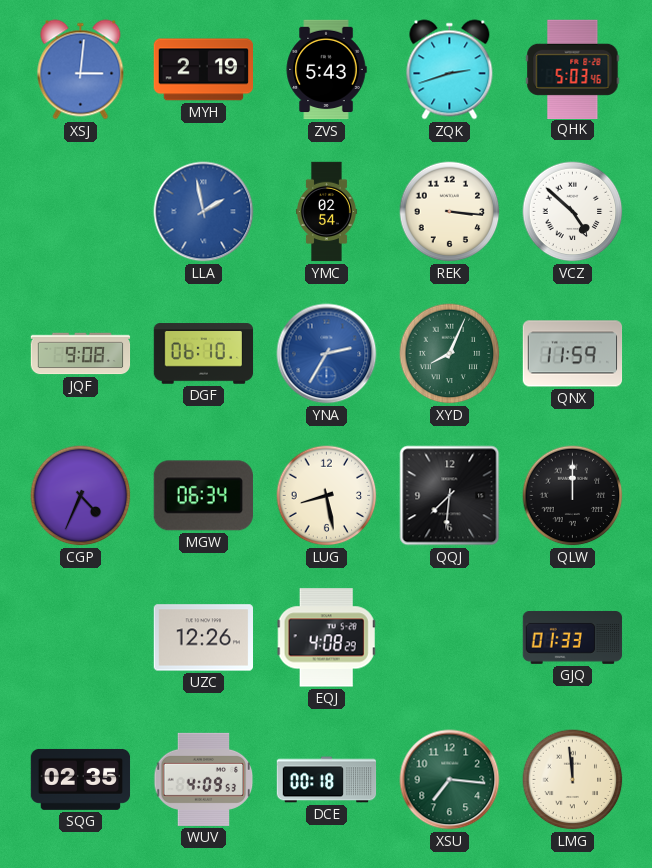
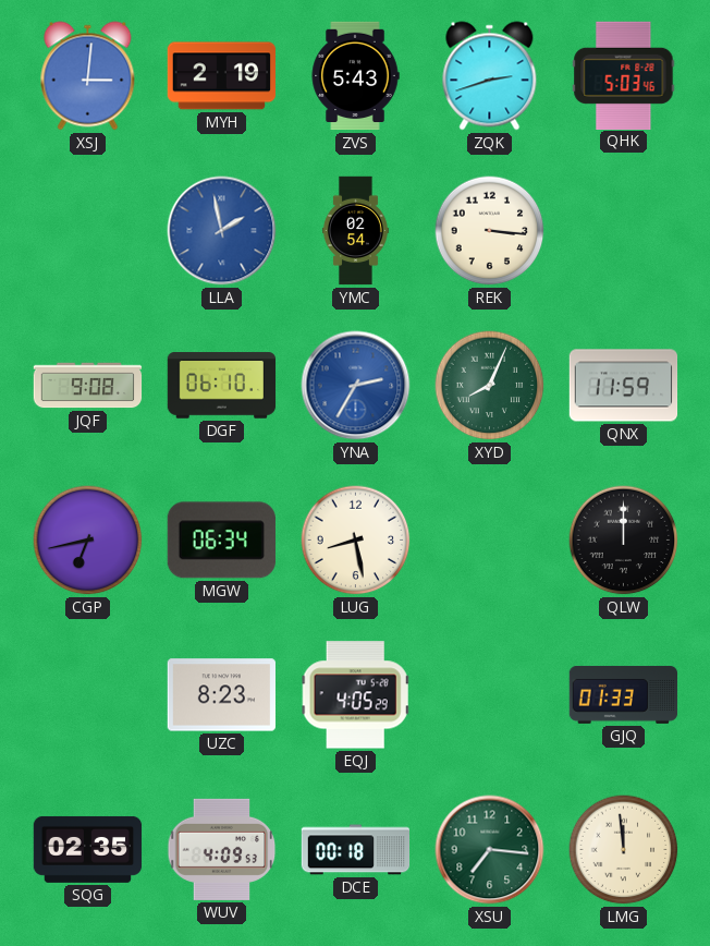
VCZ: 4:52 -> none
CGP: 4:34 -> 6:43
QQJ: 7:31 -> none
UZC: 12:26 -> 8:23
EQJ: 4:08 -> 4:05
